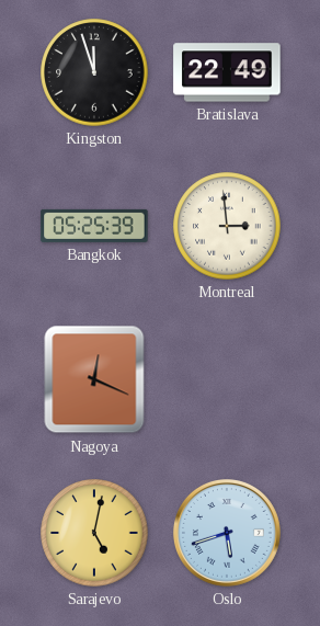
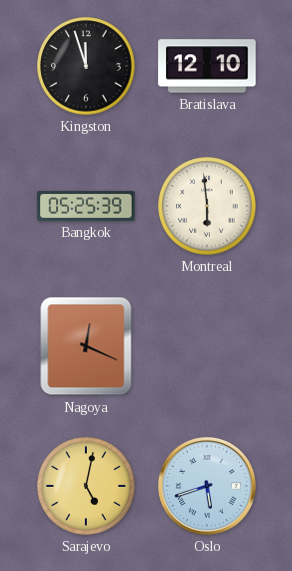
Bratislava: 22:49 -> 12:10
Montreal: 2:59 -> 5:59
